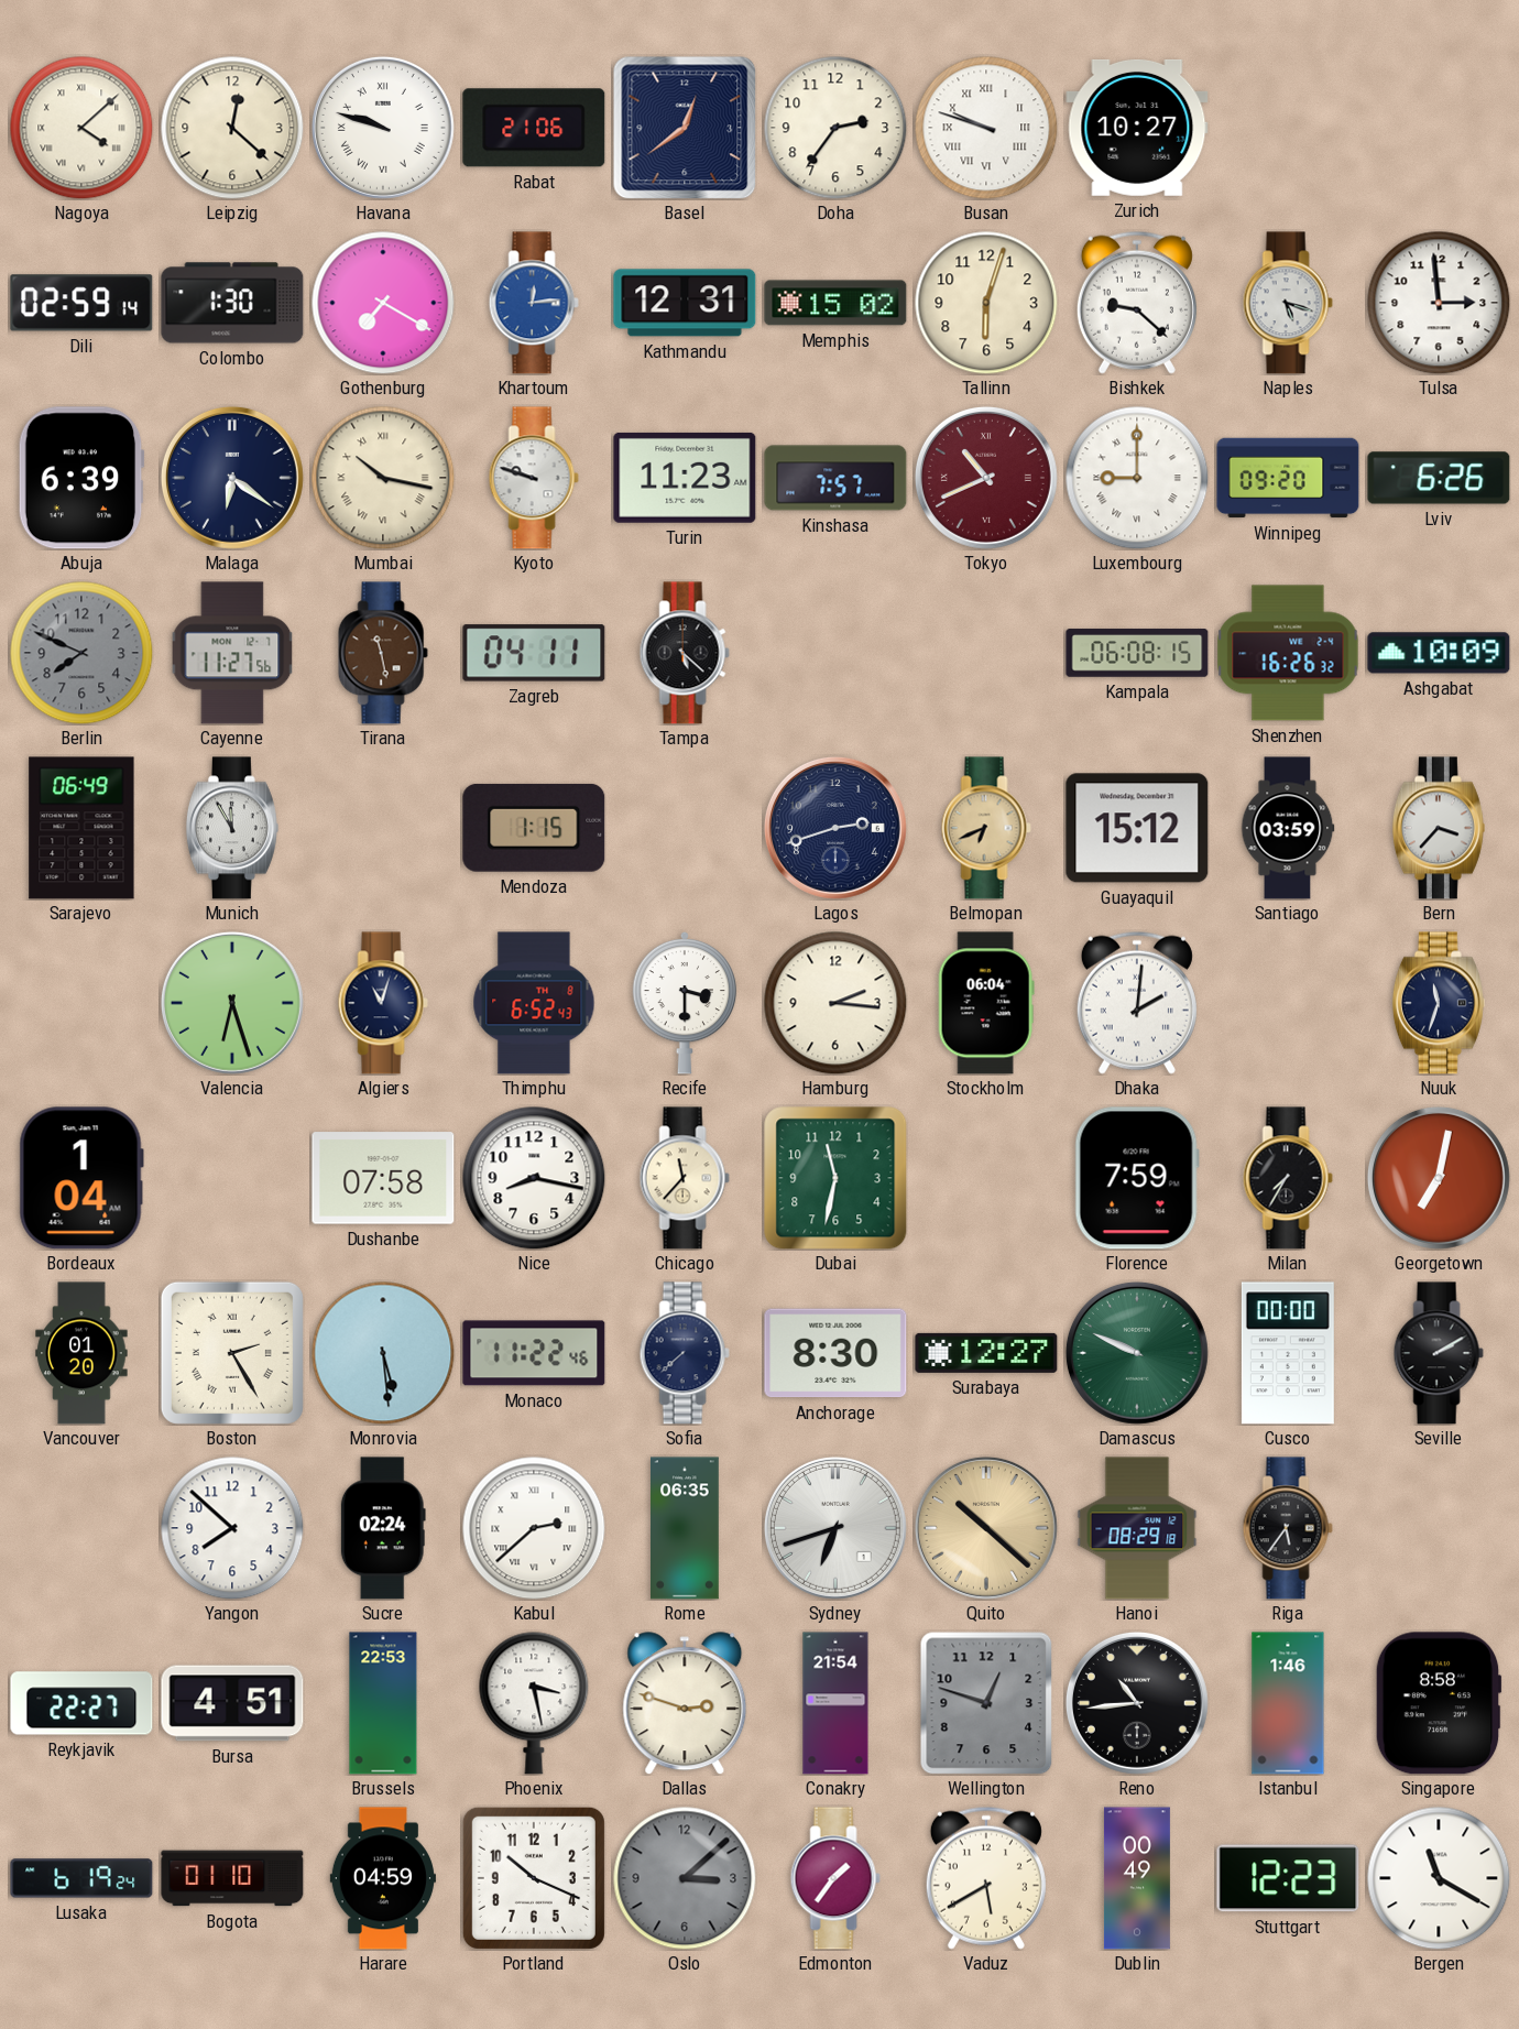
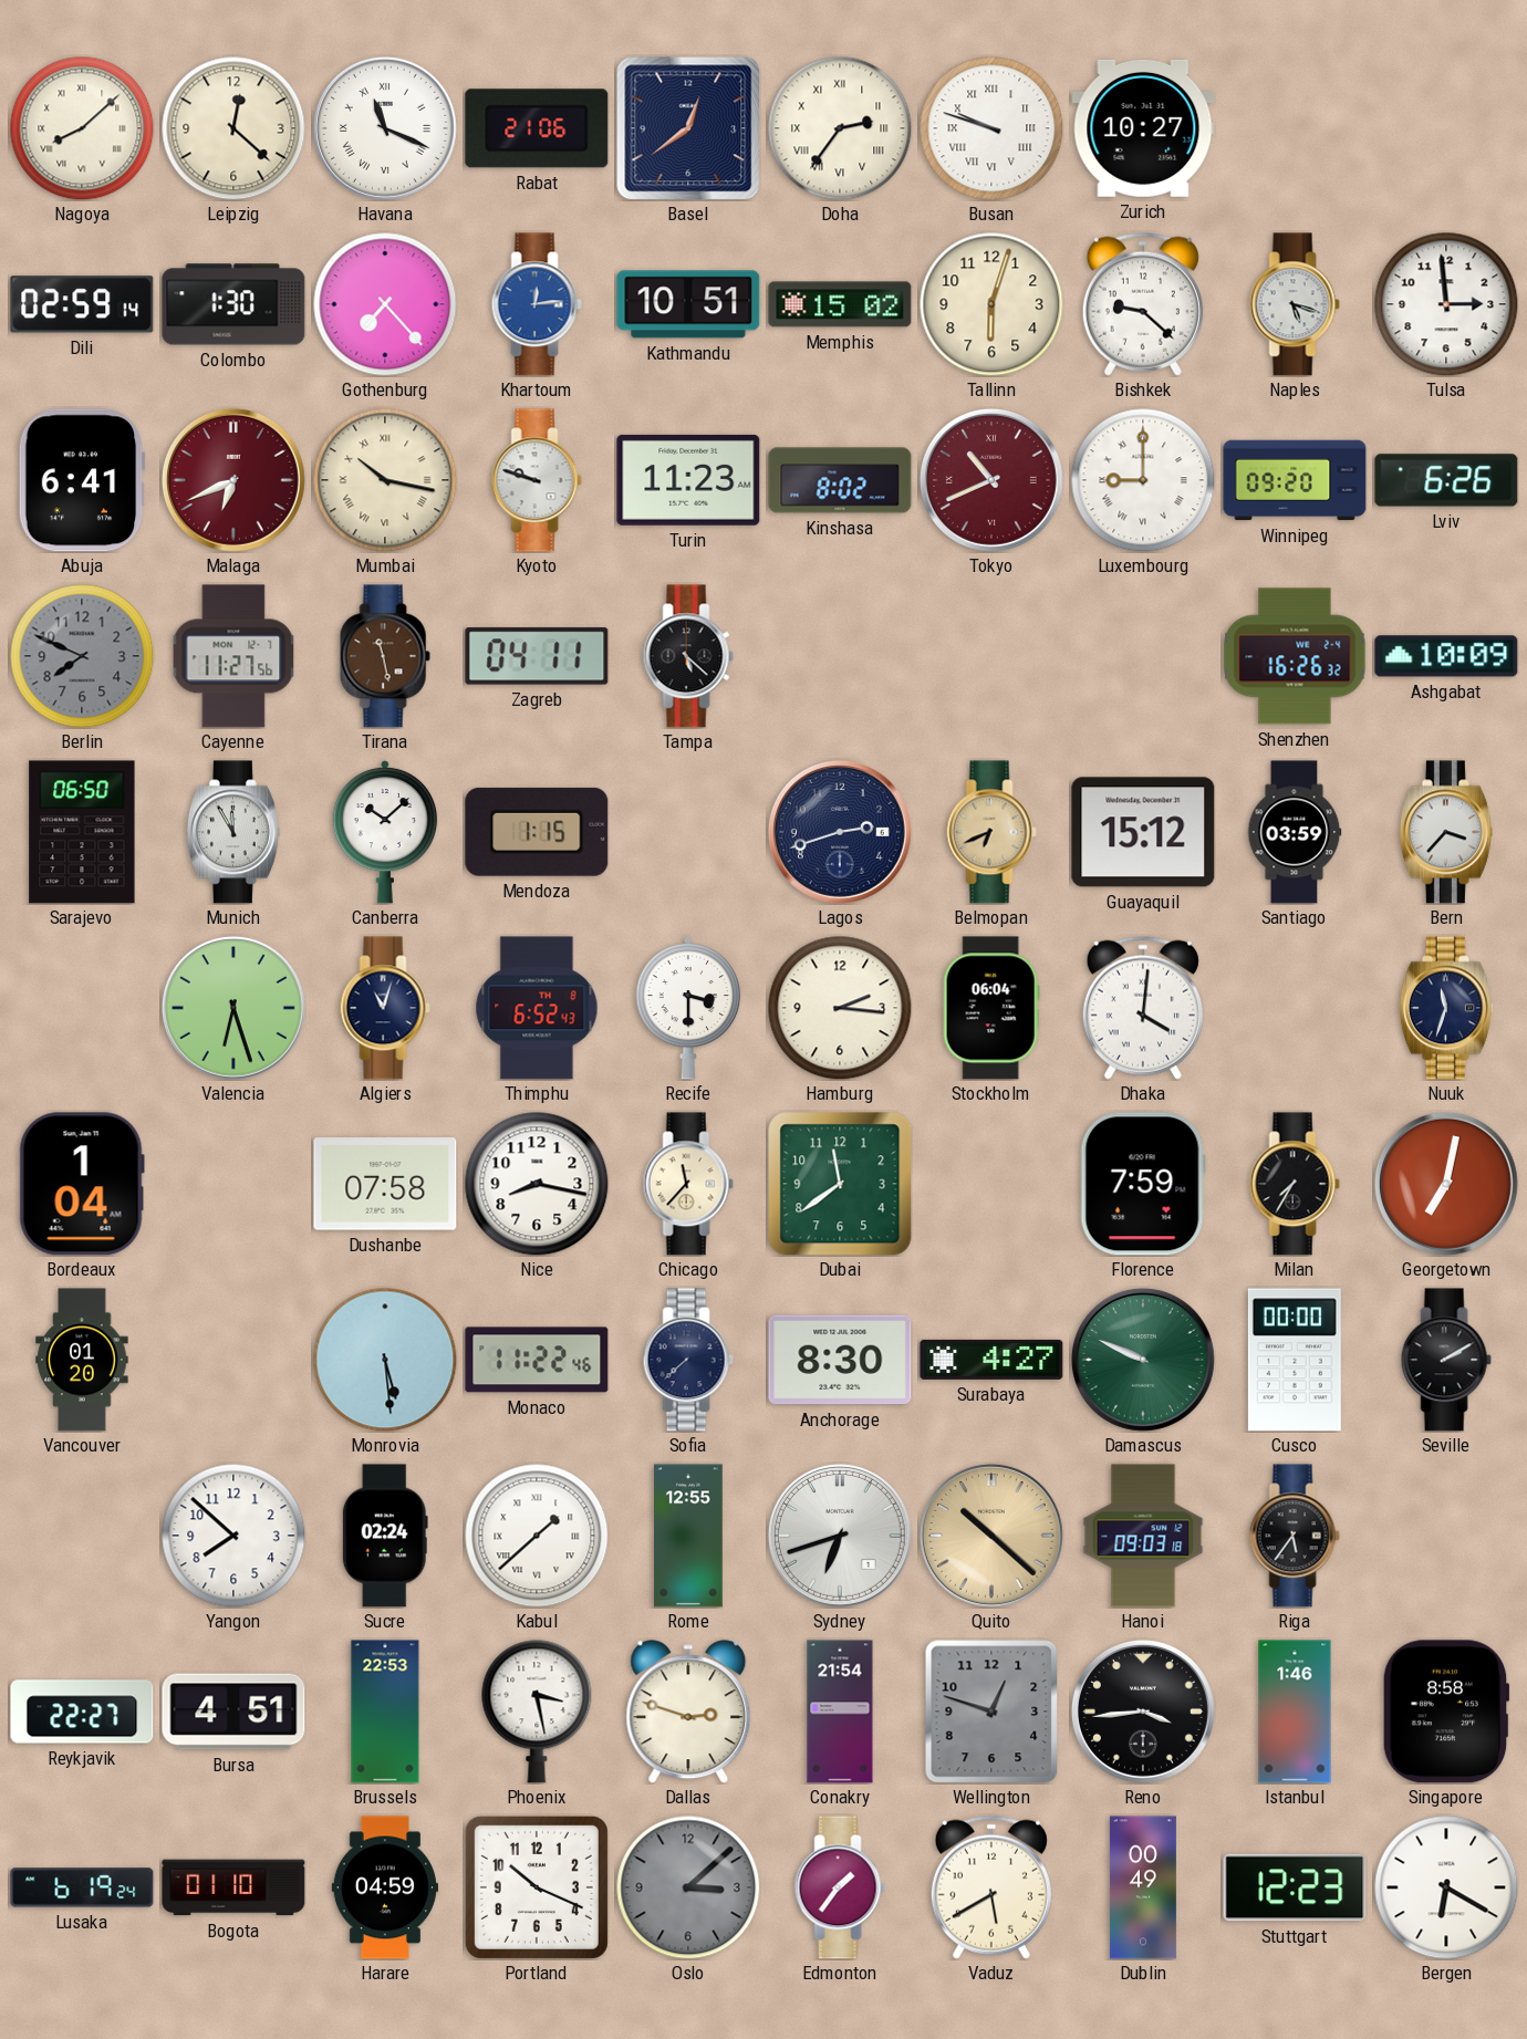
Nagoya: 4:08 -> 8:08
Havana: 9:48 -> 11:19
Doha numerals: Arabic -> Roman
Gothenburg: 7:20 -> 7:23
Kathmandu: 12:31 -> 10:51
Abuja: 6:39 -> 6:41
Malaga: 6:21 -> 6:41
Malaga dial: navy -> burgundy
Kinshasa: 7:57 -> 8:02
Kampala: 06:08 -> none
Sarajevo: 06:49 -> 06:50
Canberra: none -> 10:08
Dhaka: 2:01 -> 4:01
Dubai: 11:32 -> 11:39
Boston: 2:25 -> none
Surabaya: 12:27 -> 4:27
Kabul: 2:38 -> 1:38
Rome: 06:35 -> 12:55
Hanoi: 08:29 -> 09:03
Reno: 10:44 -> 3:44
Bergen: 11:20 -> 6:20
